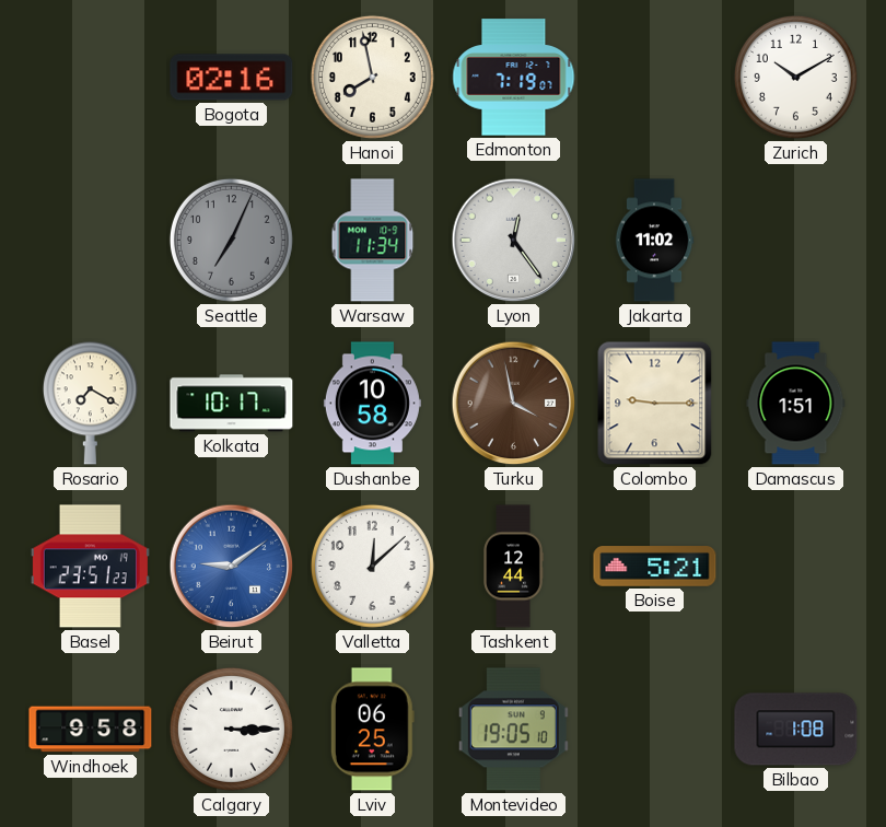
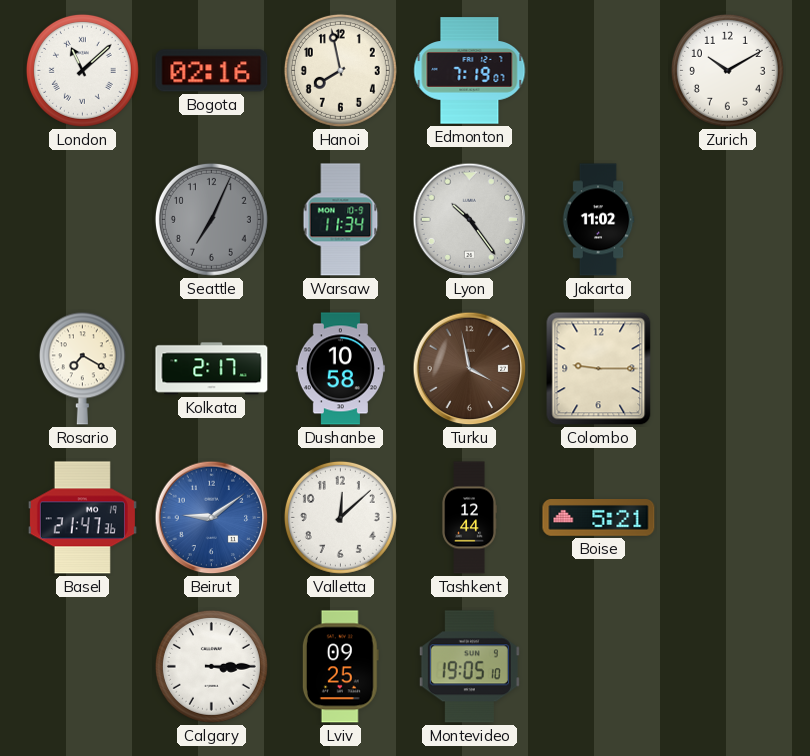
London: none -> 11:08
Lyon: 12:24 -> 10:24
Kolkata: 10:17 -> 2:17
Damascus: 1:51 -> none
Basel: 23:51 -> 21:47
Windhoek: 9:58 -> none
Lviv: 06:25 -> 09:25
Bilbao: 1:08 -> none
